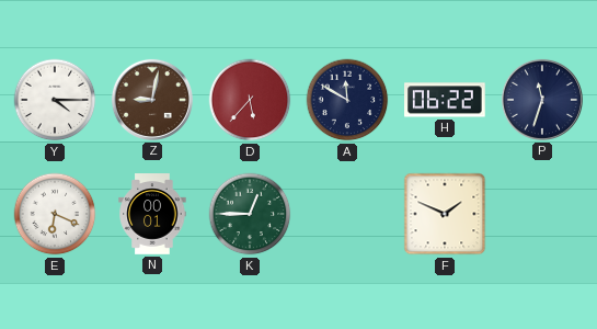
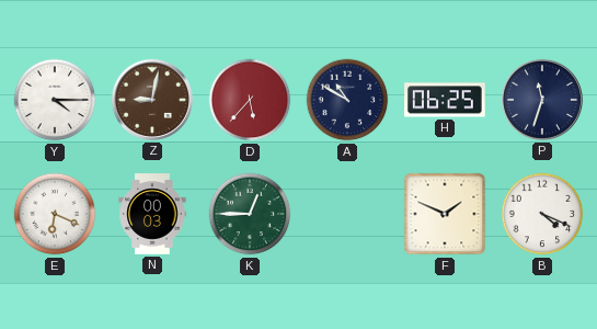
A: 11:50 -> 10:50
H: 06:22 -> 06:25
N: 00:01 -> 00:03
B: none -> 4:19
